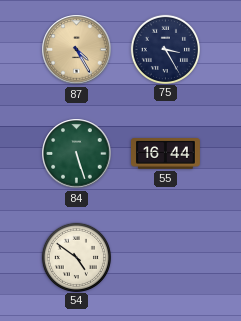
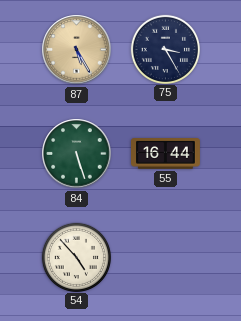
87: 4:25 -> 5:25
54: 4:51 -> 4:53
